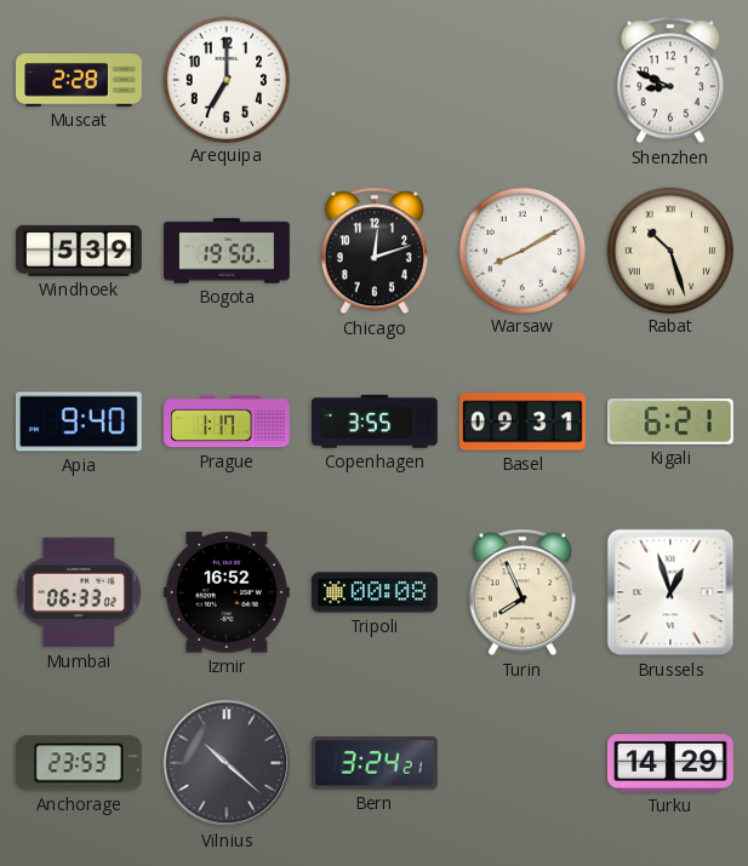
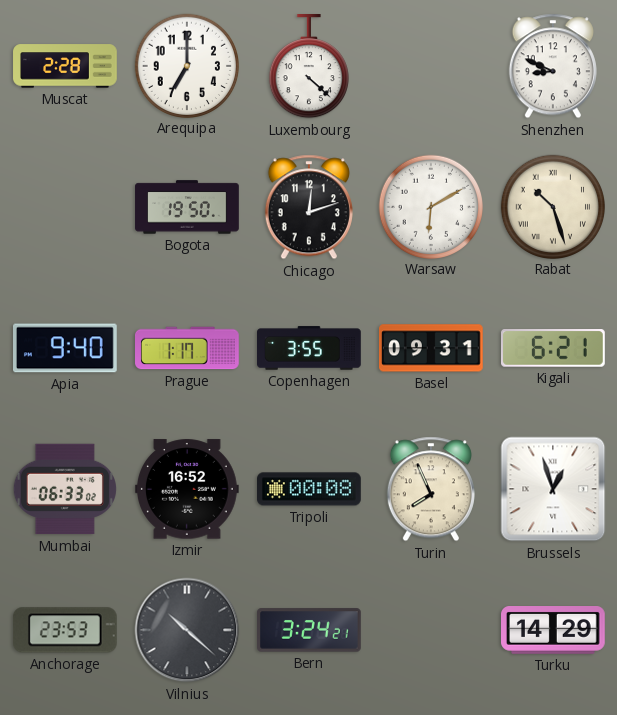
Luxembourg: none -> 4:22
Windhoek: 5:39 -> none
Warsaw: 8:10 -> 6:10
